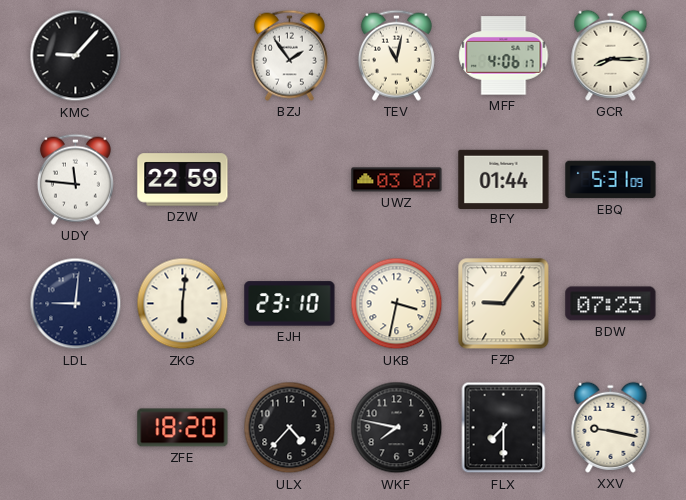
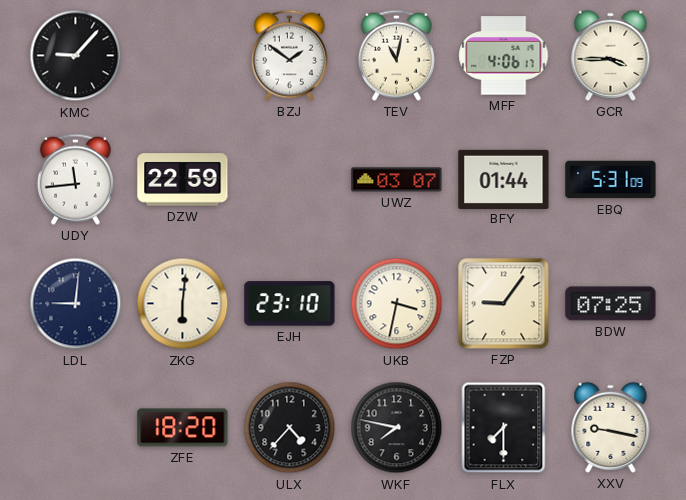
BZJ: 1:54 -> 1:51
GCR: 8:15 -> 3:45
UDY: 11:46 -> 11:44
